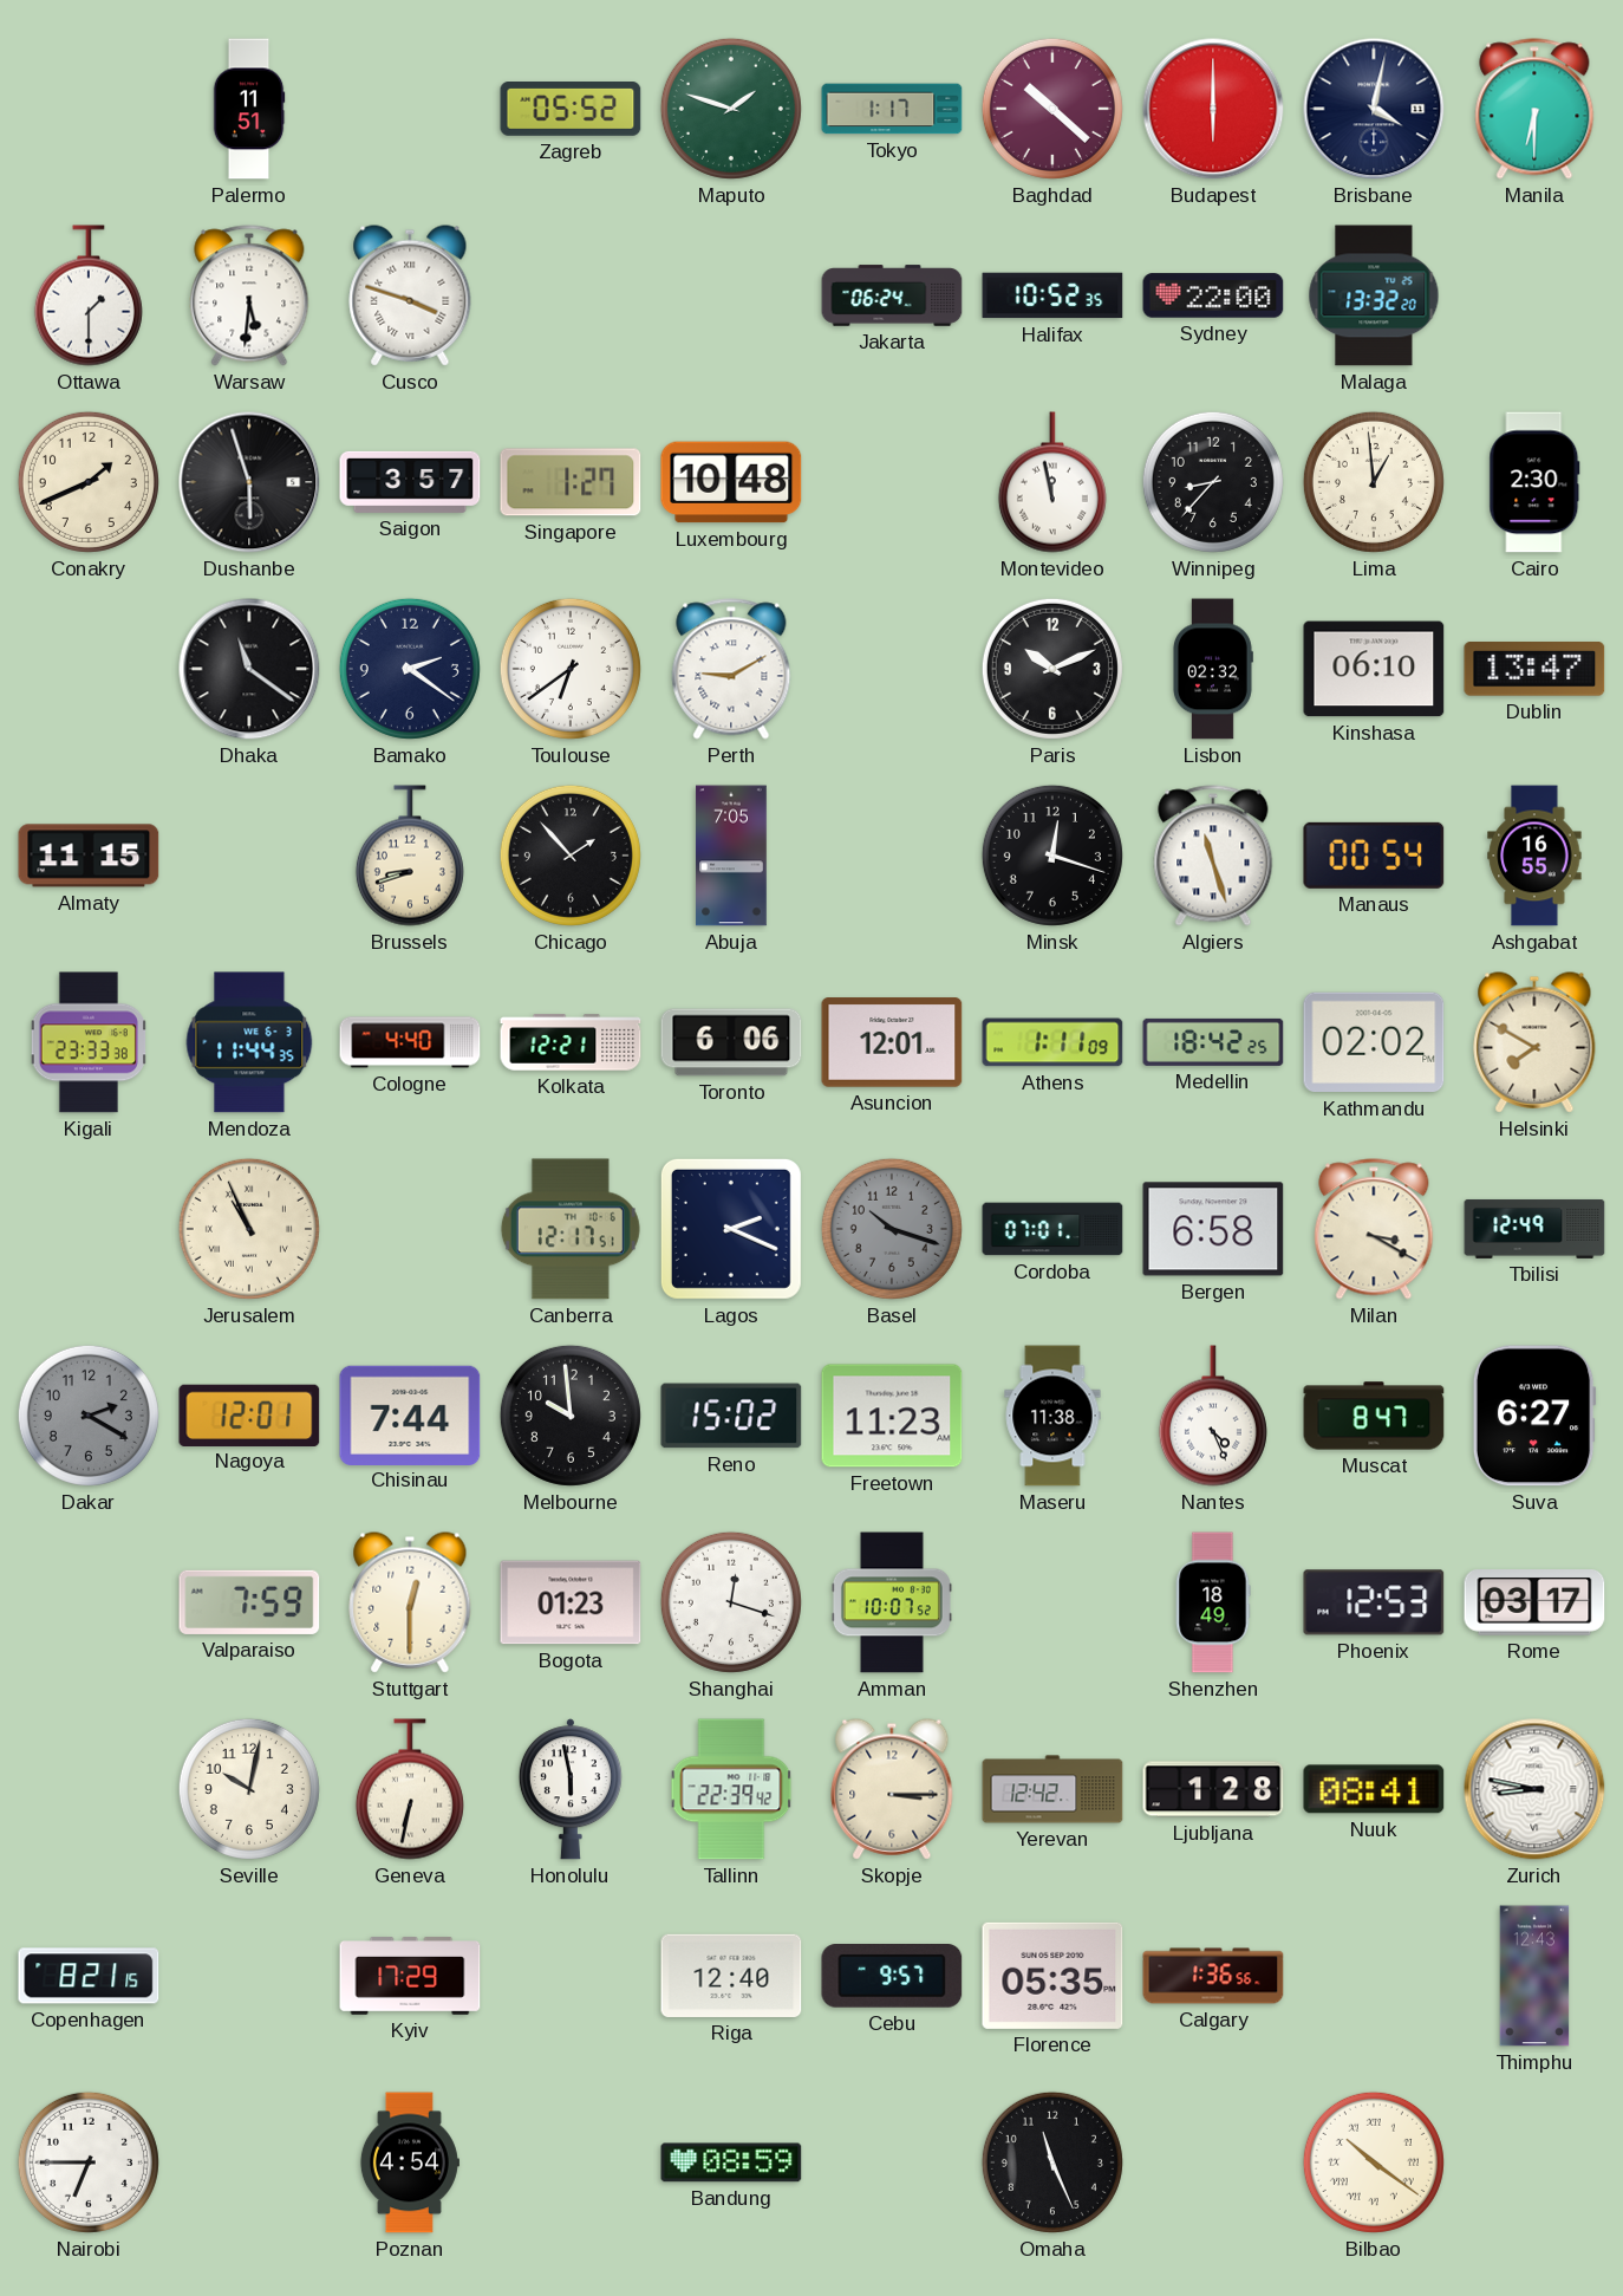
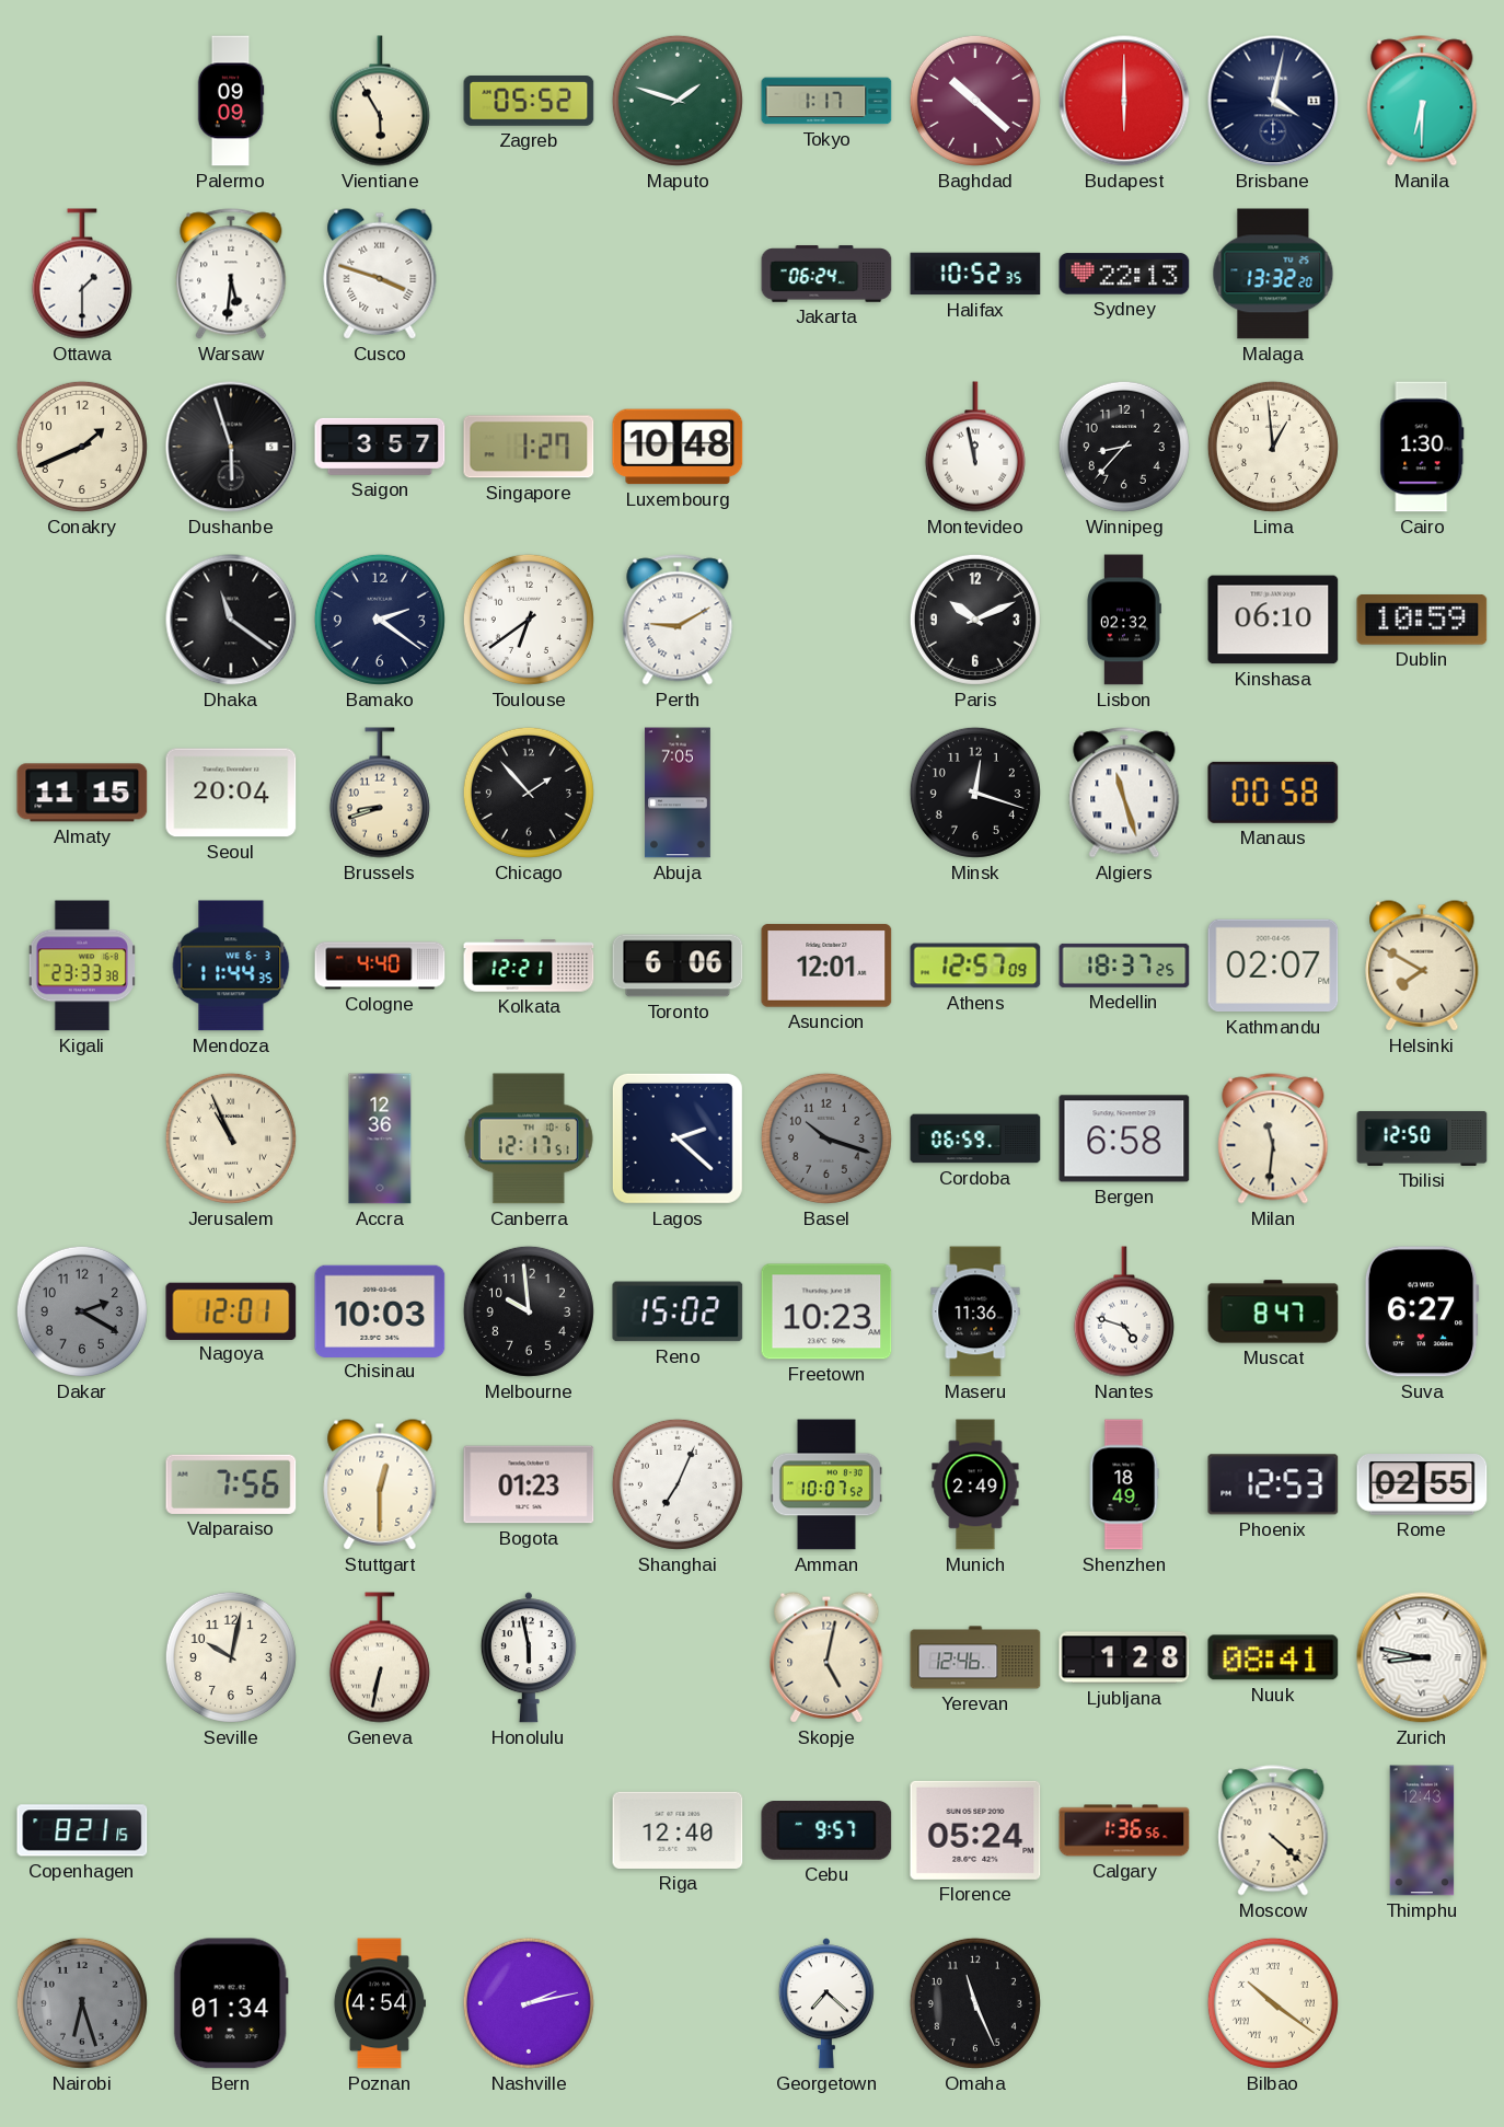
Palermo: 11:51 -> 09:09
Vientiane: none -> 5:55
Sydney: 22:00 -> 22:13
Cairo: 2:30 -> 1:30
Dublin: 13:47 -> 10:59
Seoul: none -> 20:04
Manaus: 00:54 -> 00:58
Ashgabat: 16:55 -> none
Athens: 1:11 -> 12:57
Medellin: 18:42 -> 18:37
Kathmandu: 02:02 -> 02:07
Accra: none -> 12:36
Lagos: 2:19 -> 2:22
Cordoba: 07:01 -> 06:59
Milan: 3:20 -> 11:31
Tbilisi: 12:49 -> 12:50
Chisinau: 7:44 -> 10:03
Freetown: 11:23 -> 10:23
Maseru: 11:38 -> 11:36
Nantes: 4:26 -> 4:48
Valparaiso: 7:59 -> 7:56
Shanghai: 12:18 -> 7:04
Munich: none -> 2:49
Rome: 03:17 -> 02:55
Tallinn: 22:39 -> none
Skopje: 3:15 -> 5:02
Yerevan: 12:42 -> 12:46
Kyiv: 17:29 -> none
Florence: 05:35 -> 05:24
Moscow: none -> 4:22
Nairobi: 6:45 -> 6:27
Nairobi dial: white -> grey
Bern: none -> 01:34
Nashville: none -> 2:13
Bandung: 08:59 -> none
Georgetown: none -> 7:22
